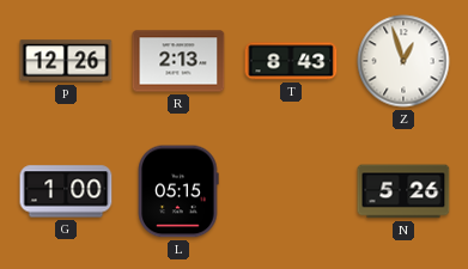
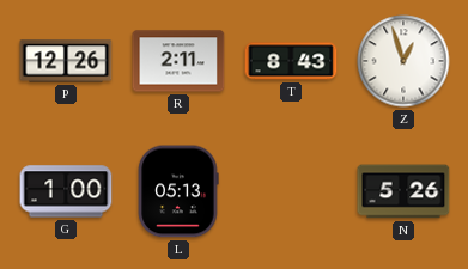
R: 2:13 -> 2:11
L: 05:15 -> 05:13
